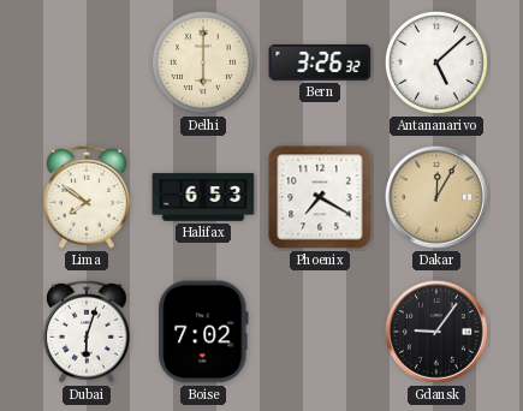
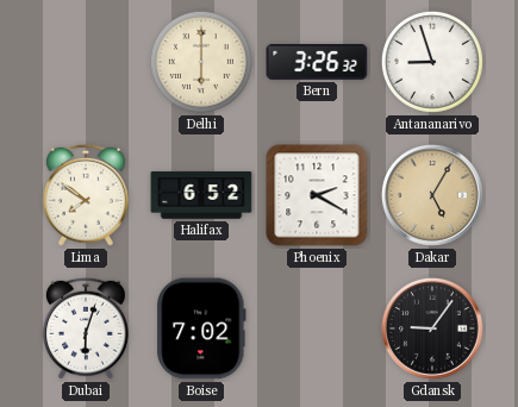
Antananarivo: 5:08 -> 8:57
Halifax: 6:53 -> 6:52
Phoenix: 7:20 -> 2:20
Dakar: 12:05 -> 5:05
